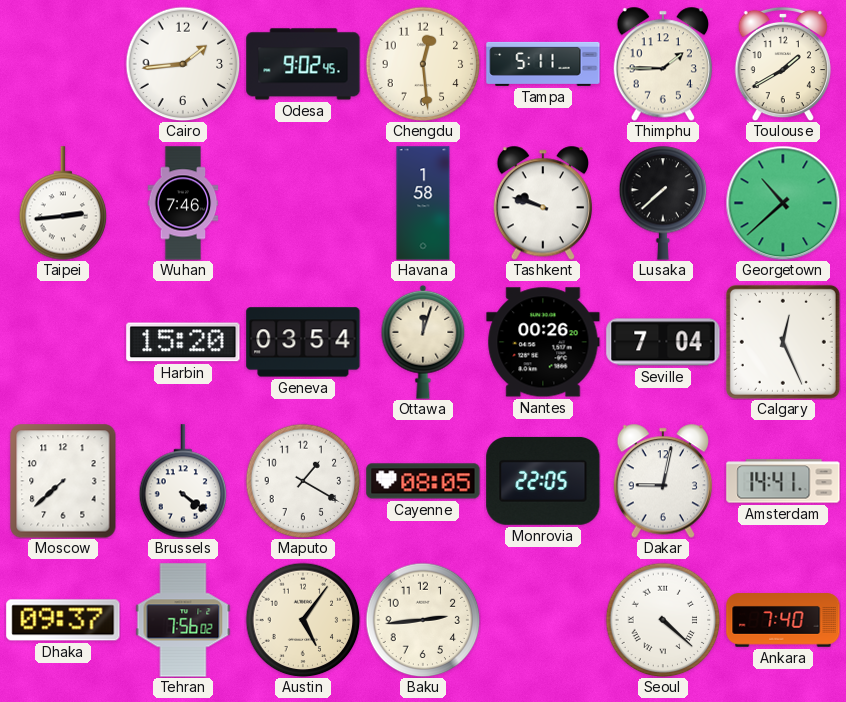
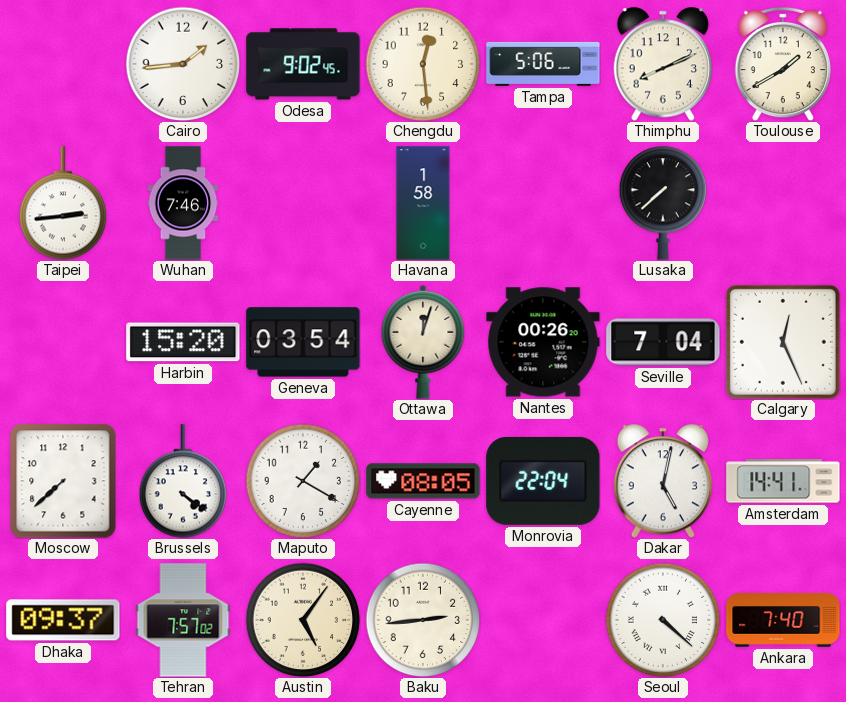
Tampa: 5:11 -> 5:06
Thimphu: 1:45 -> 8:11
Tashkent: 9:48 -> none
Georgetown: 10:38 -> none
Monrovia: 22:05 -> 22:04
Dakar: 9:02 -> 5:02
Tehran: 7:56 -> 7:57
